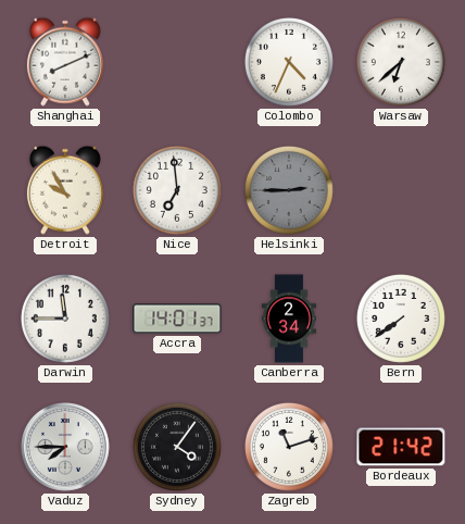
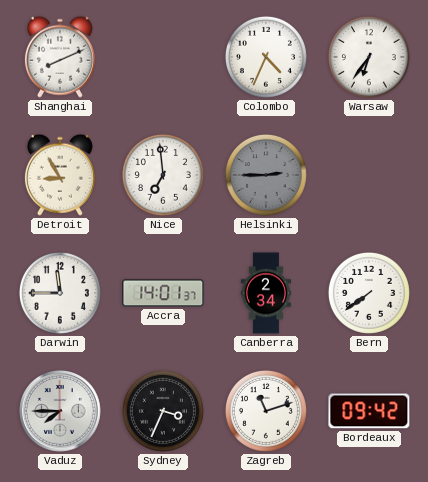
Warsaw: 6:38 -> 6:36
Detroit: 9:55 -> 8:55
Sydney: 4:06 -> 3:34
Bordeaux: 21:42 -> 09:42
